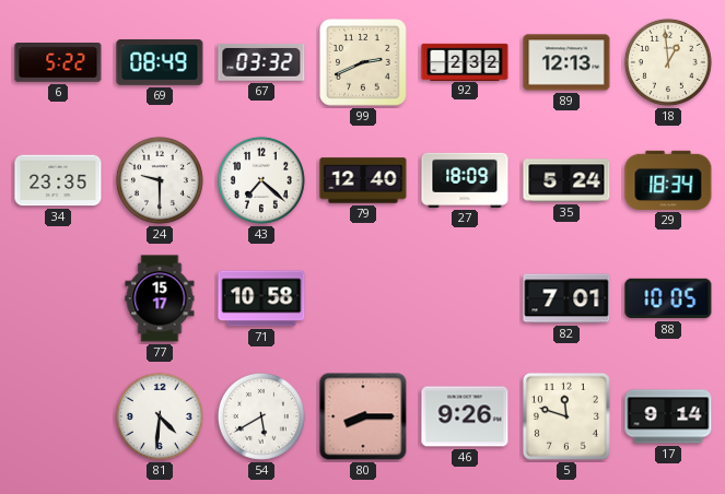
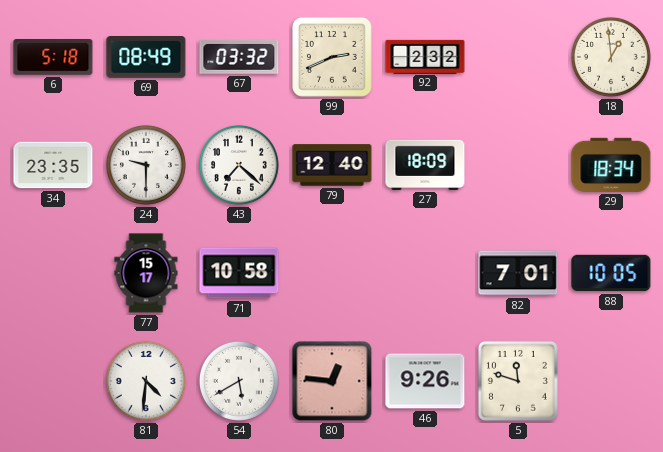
6: 5:22 -> 5:18
89: 12:13 -> none
35: 5:24 -> none
80: 8:15 -> 12:46
17: 9:14 -> none
